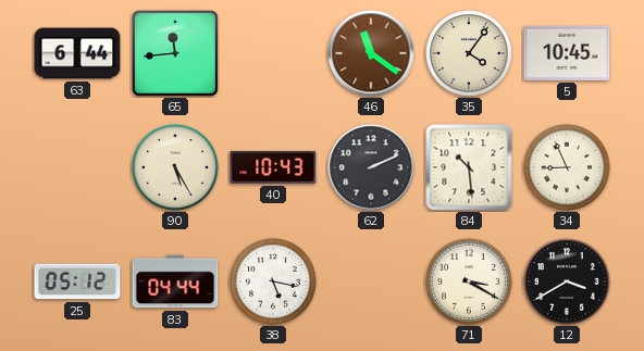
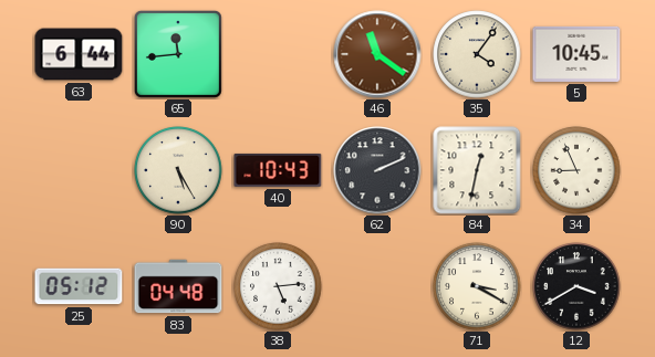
84: 10:29 -> 12:32
83: 04:44 -> 04:48
38: 5:17 -> 5:14
